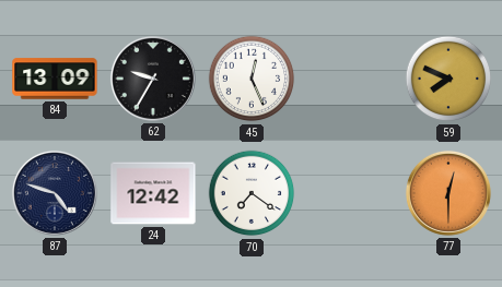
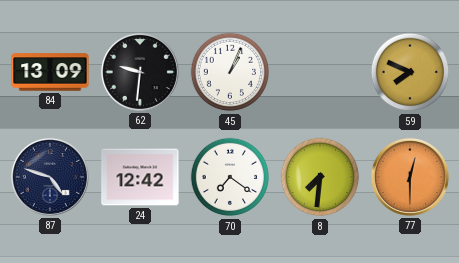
62: 9:35 -> 9:31
45: 12:26 -> 1:04
8: none -> 7:31
